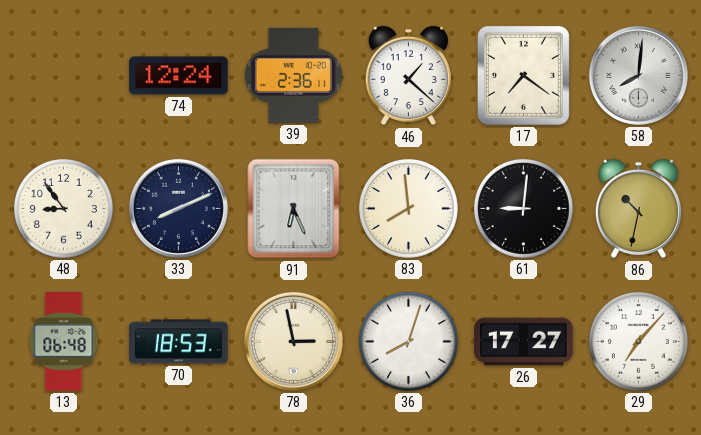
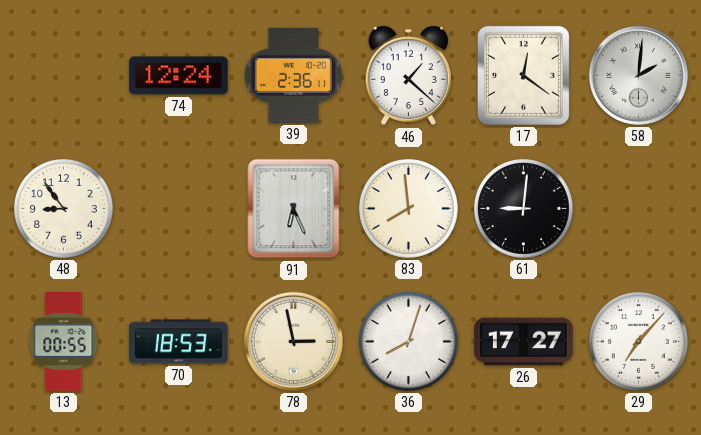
17: 7:21 -> 12:21
58: 8:01 -> 2:01
33: 8:11 -> none
86: 10:32 -> none
13: 06:48 -> 00:55
